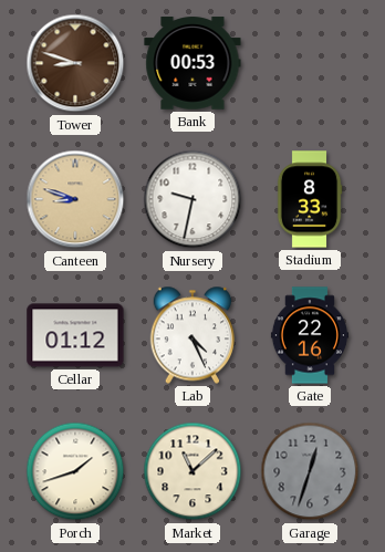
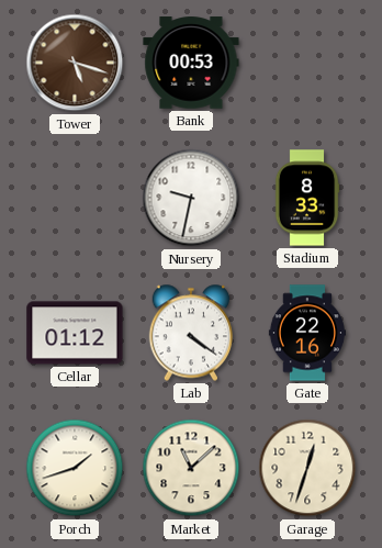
Tower: 8:48 -> 5:18
Canteen: 8:48 -> none
Lab: 4:26 -> 4:21
Garage dial: grey -> cream
